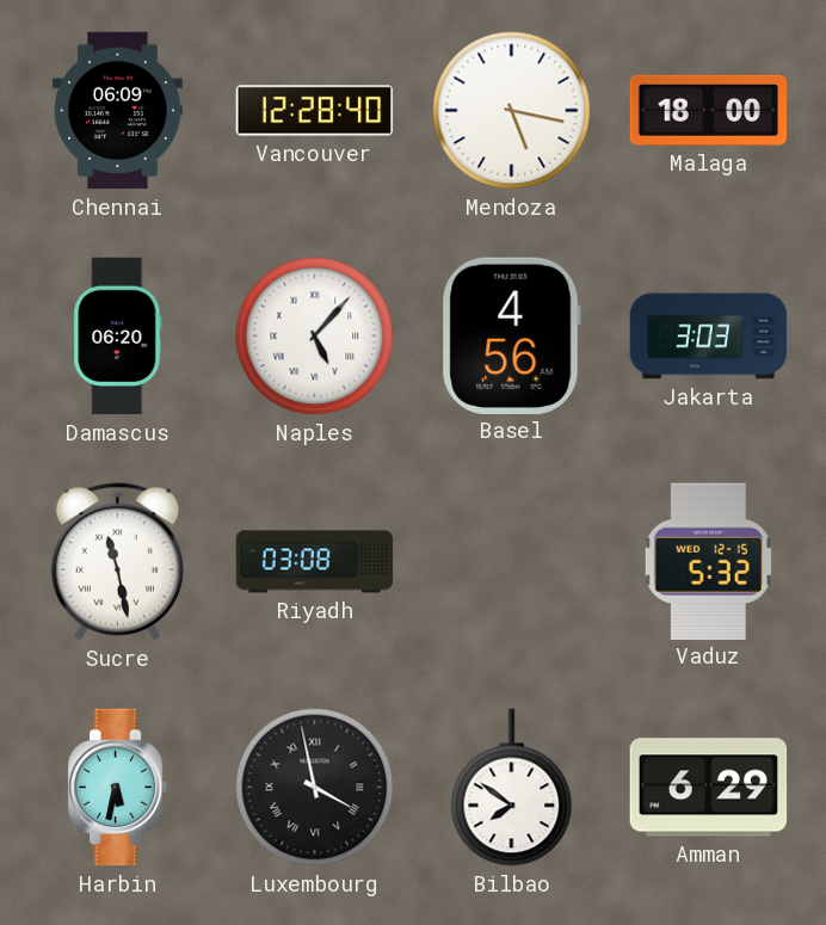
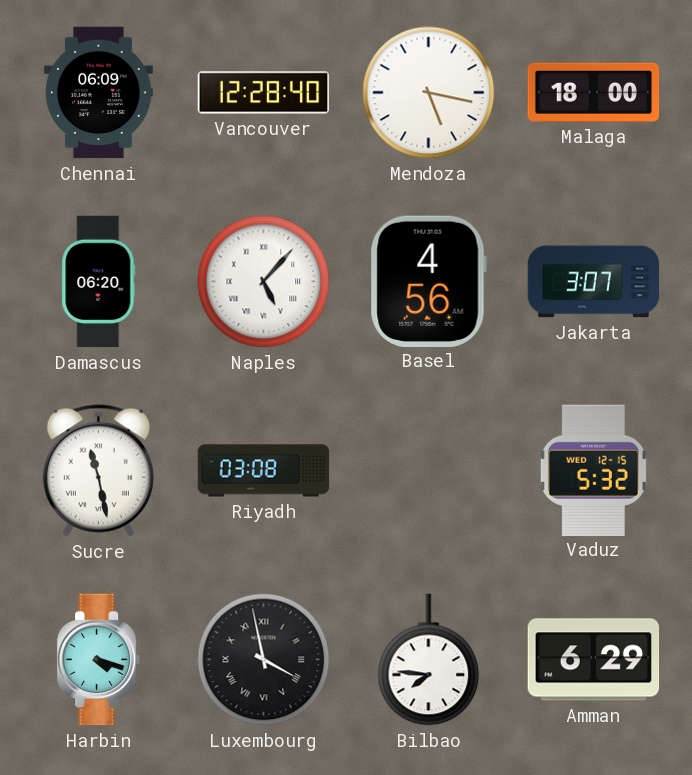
Jakarta: 3:03 -> 3:07
Harbin: 5:32 -> 4:18
Bilbao: 7:51 -> 7:46
